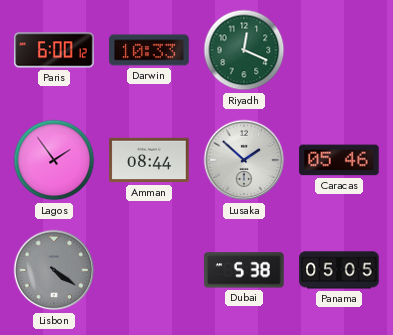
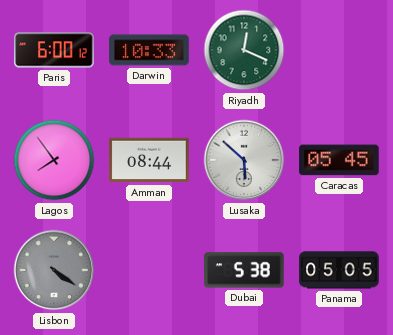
Lagos: 1:54 -> 7:54
Lusaka: 1:52 -> 5:52
Caracas: 05:46 -> 05:45
